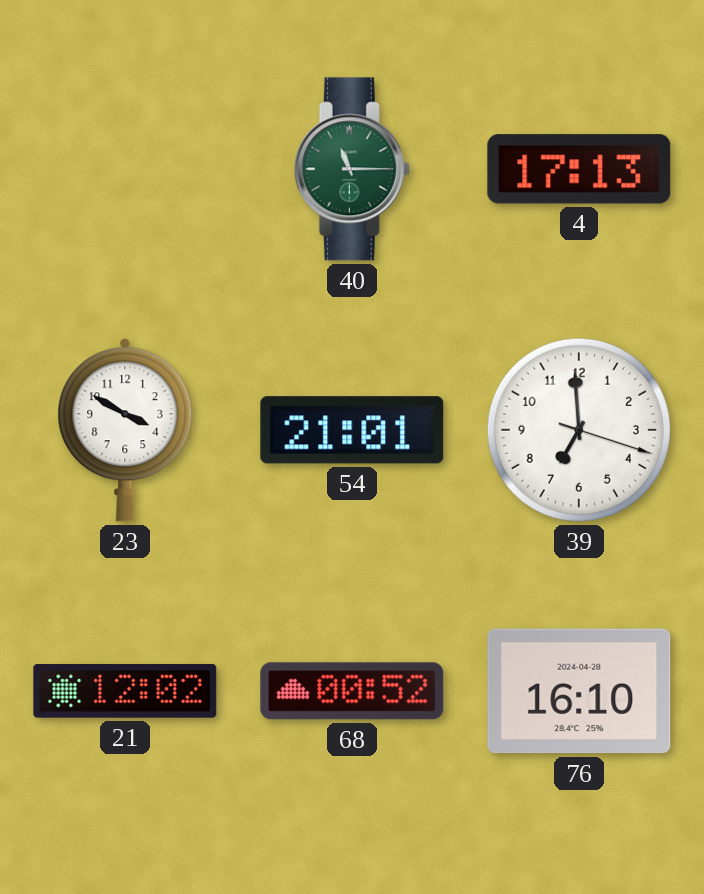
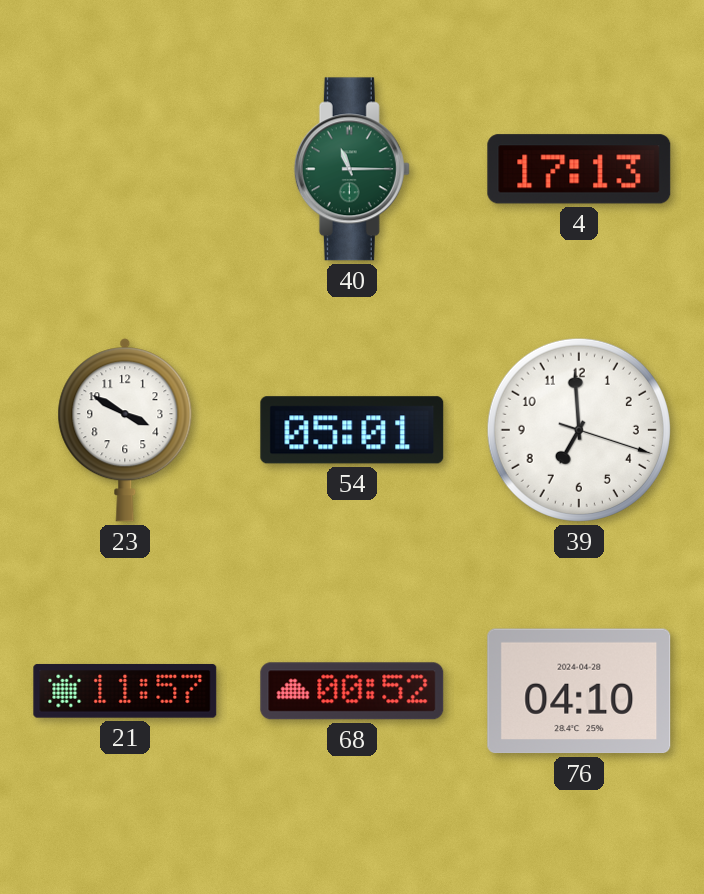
54: 21:01 -> 05:01
21: 12:02 -> 11:57
76: 16:10 -> 04:10
